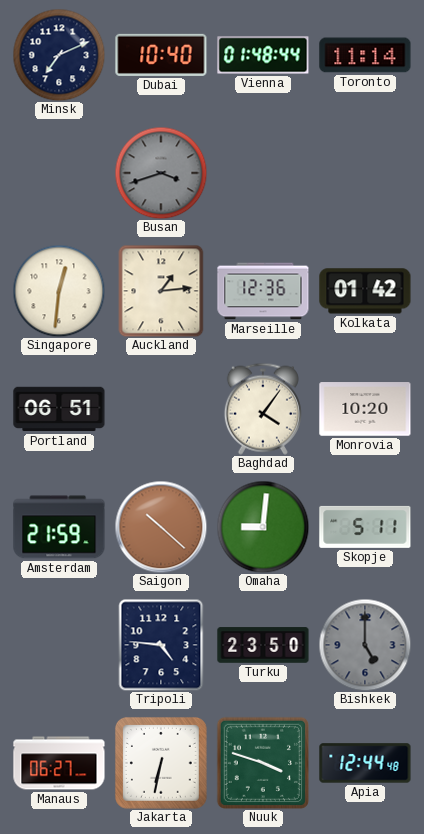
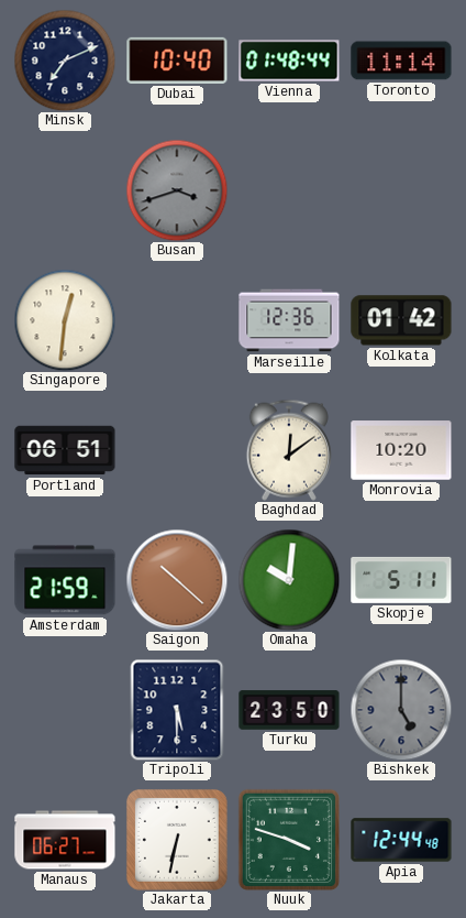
Auckland: 1:14 -> none
Baghdad: 4:06 -> 12:09
Omaha: 9:01 -> 10:01
Tripoli: 4:46 -> 5:30
